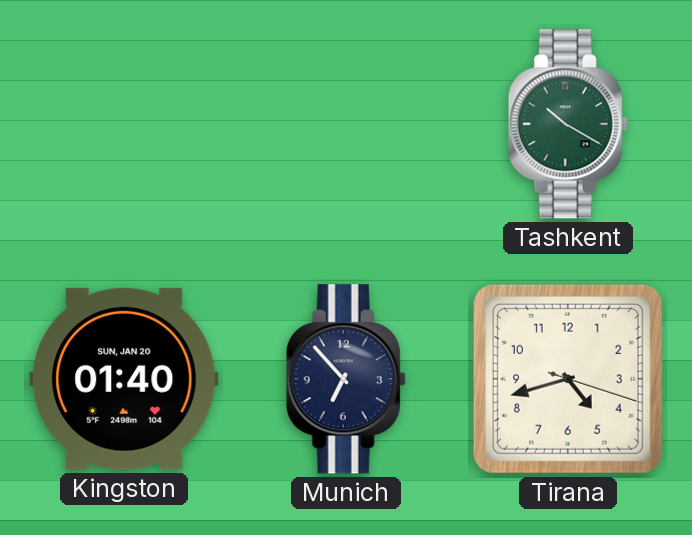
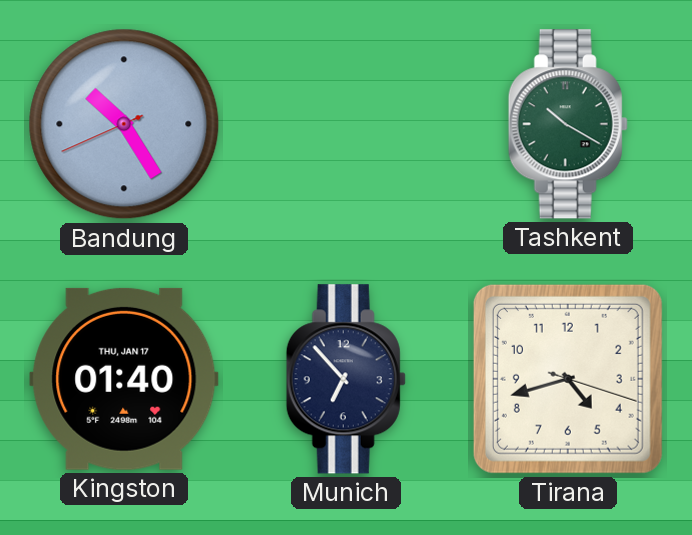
Bandung: none -> 10:24
Kingston date: SUN, JAN 20 -> THU, JAN 17
